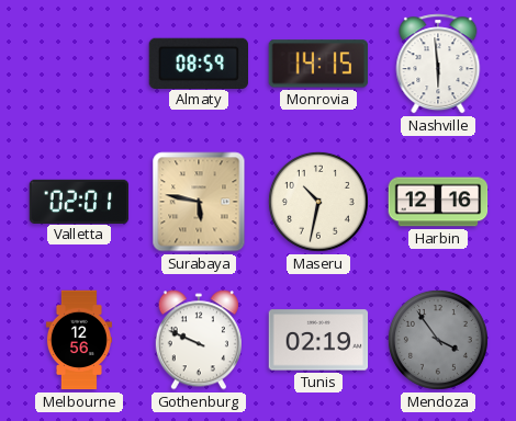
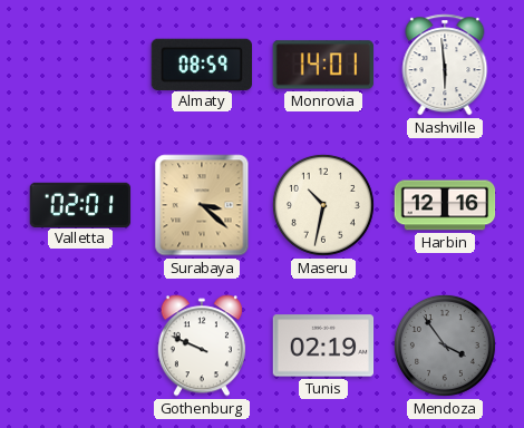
Monrovia: 14:15 -> 14:01
Surabaya: 5:47 -> 3:22
Melbourne: 12:56 -> none
